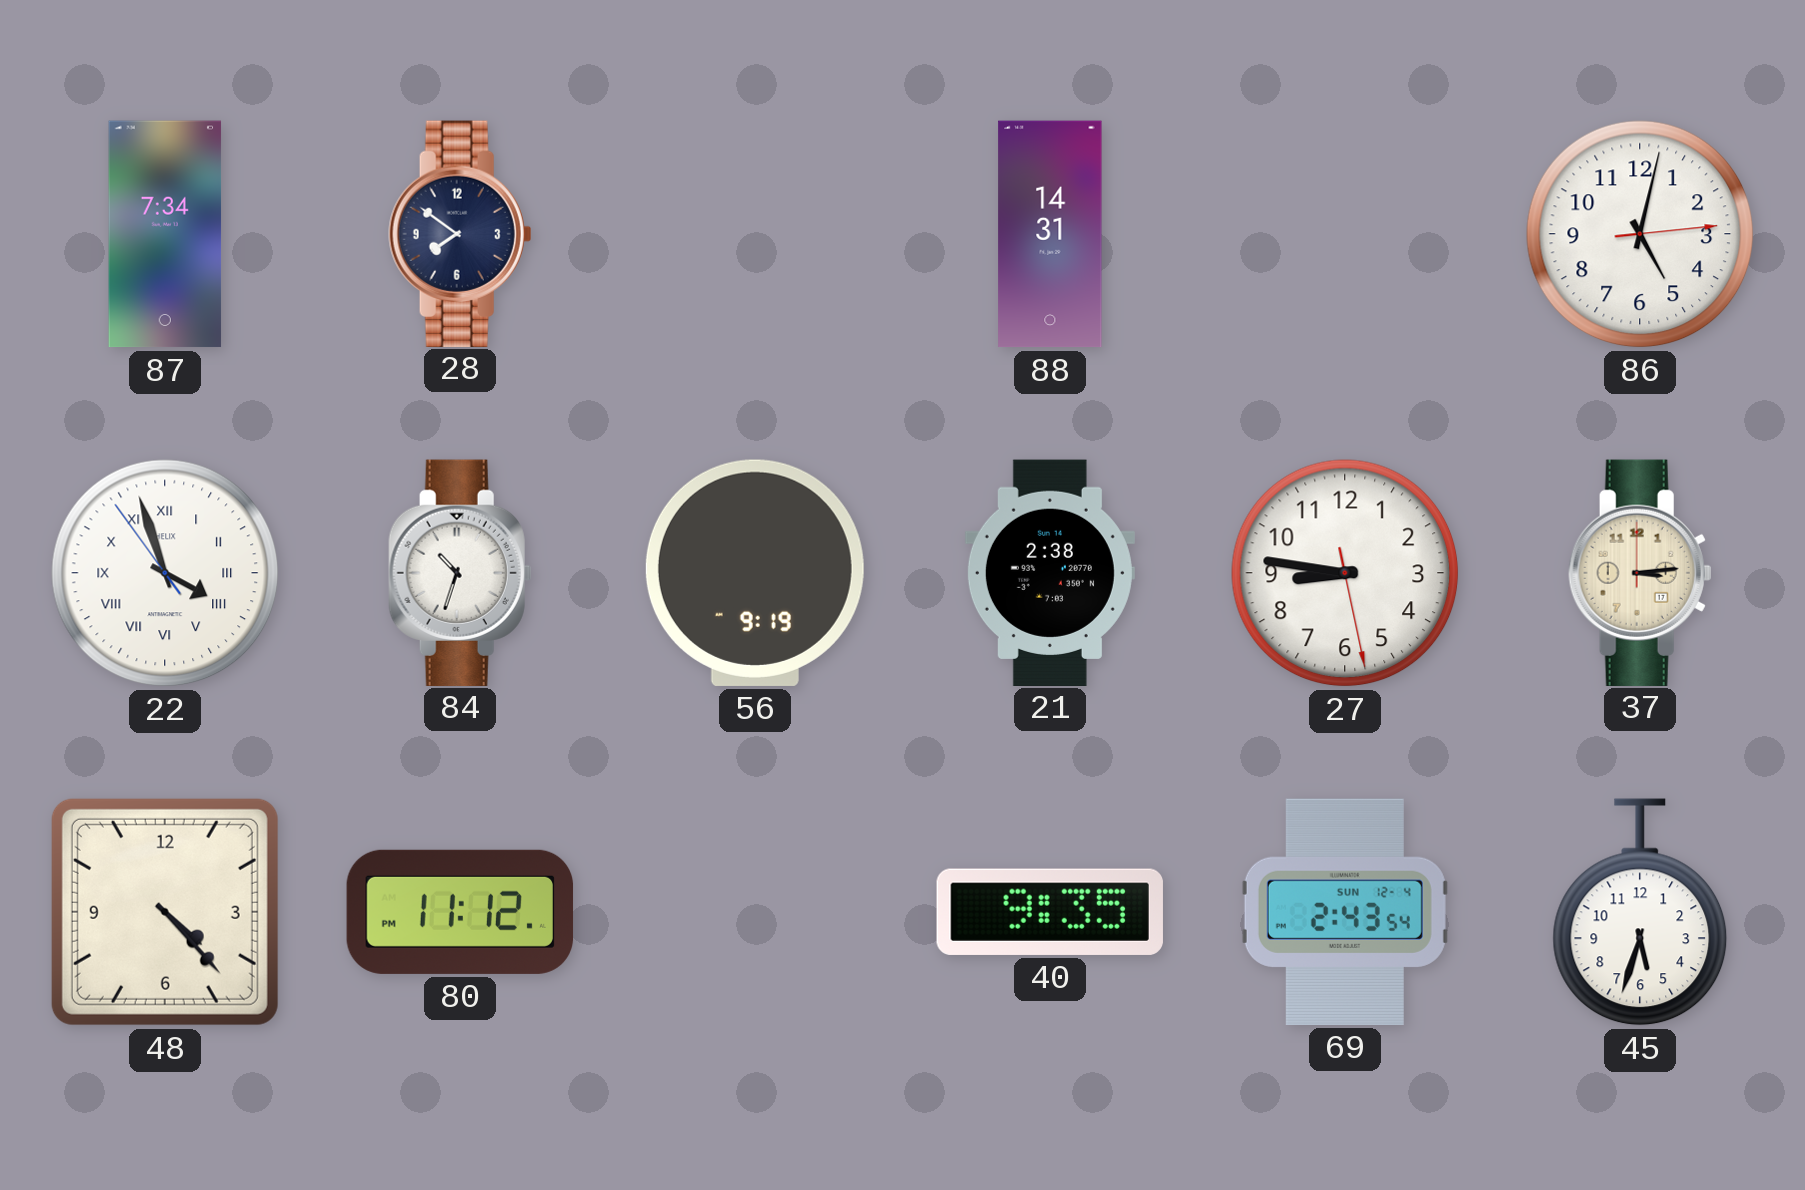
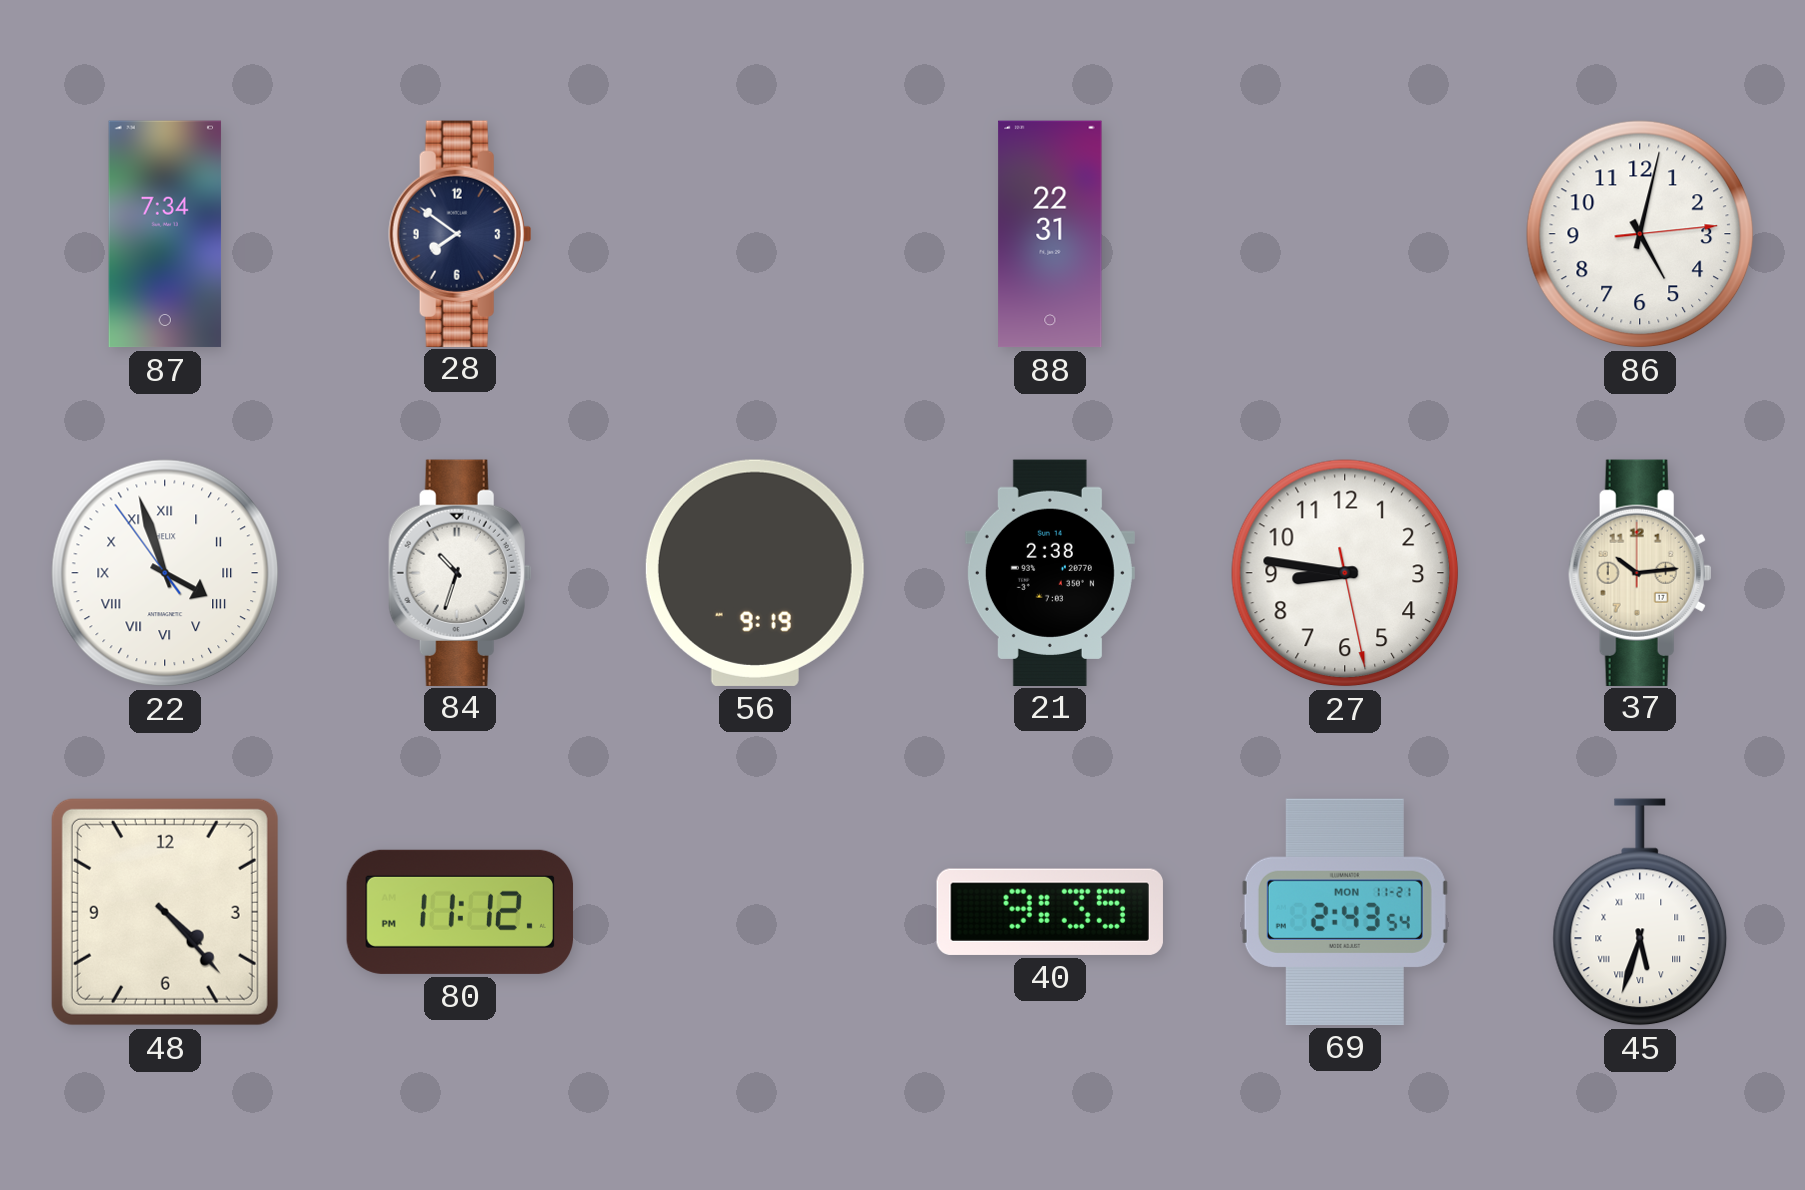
88: 14:31 -> 22:31
37: 3:14 -> 10:14
69 date: SUN 12-4 -> MON 11-21
45 numerals: Arabic -> Roman
